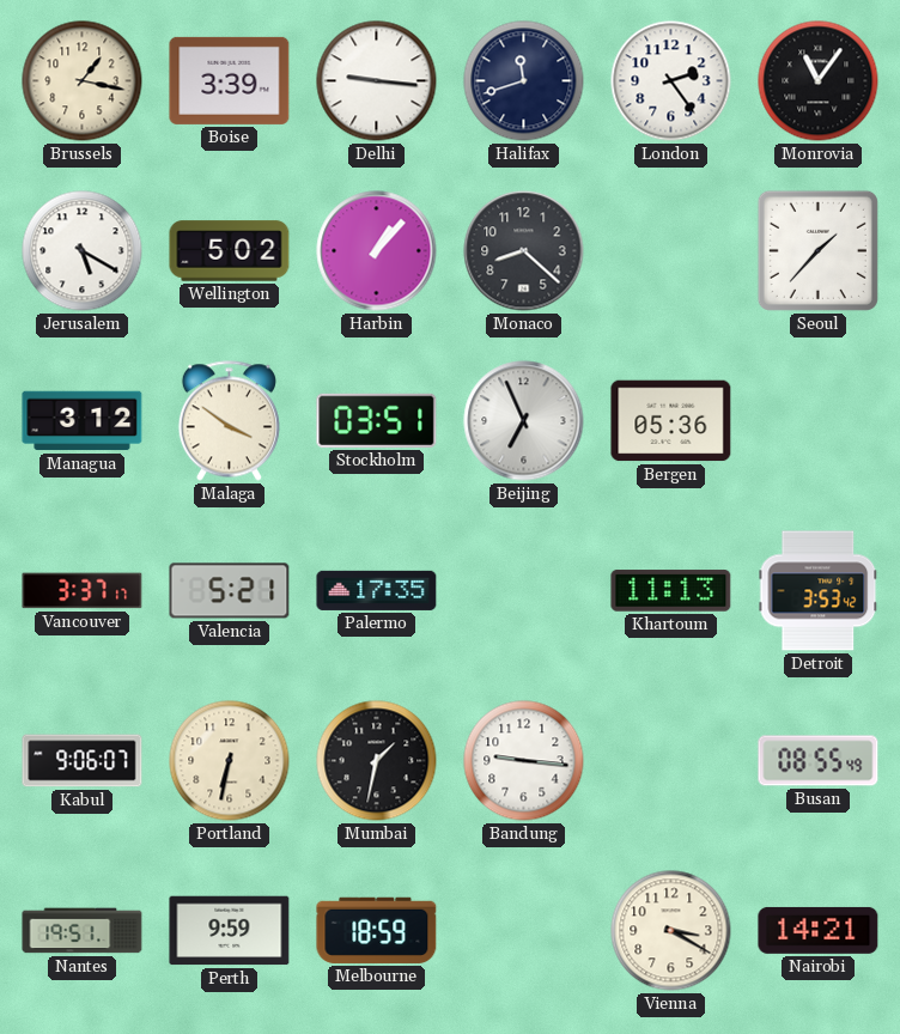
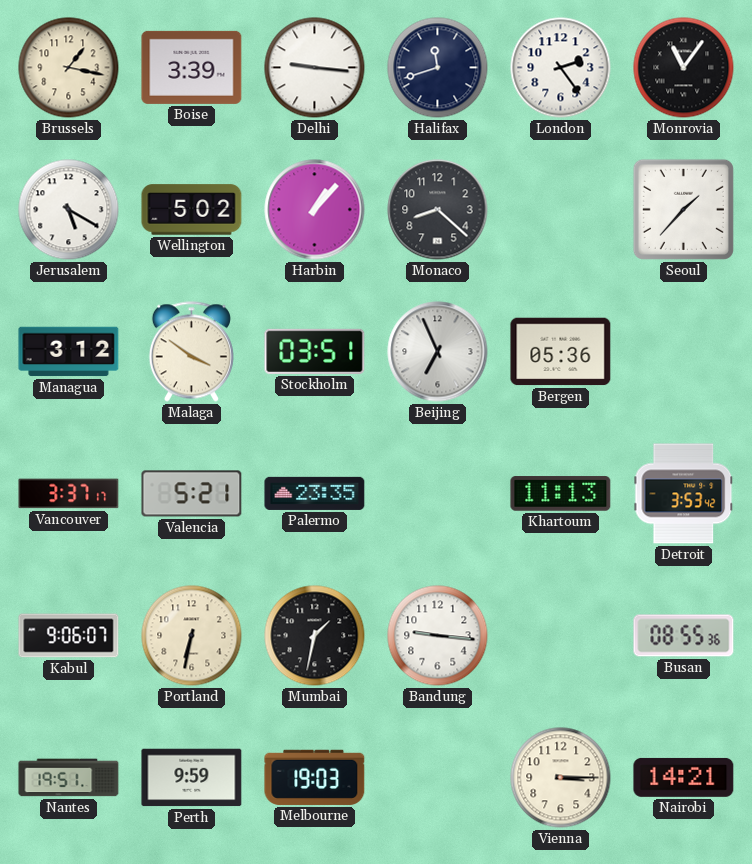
Palermo: 17:35 -> 23:35
Busan: 08:55:49 -> 08:55:36
Melbourne: 18:59 -> 19:03
Vienna: 3:20 -> 3:15
